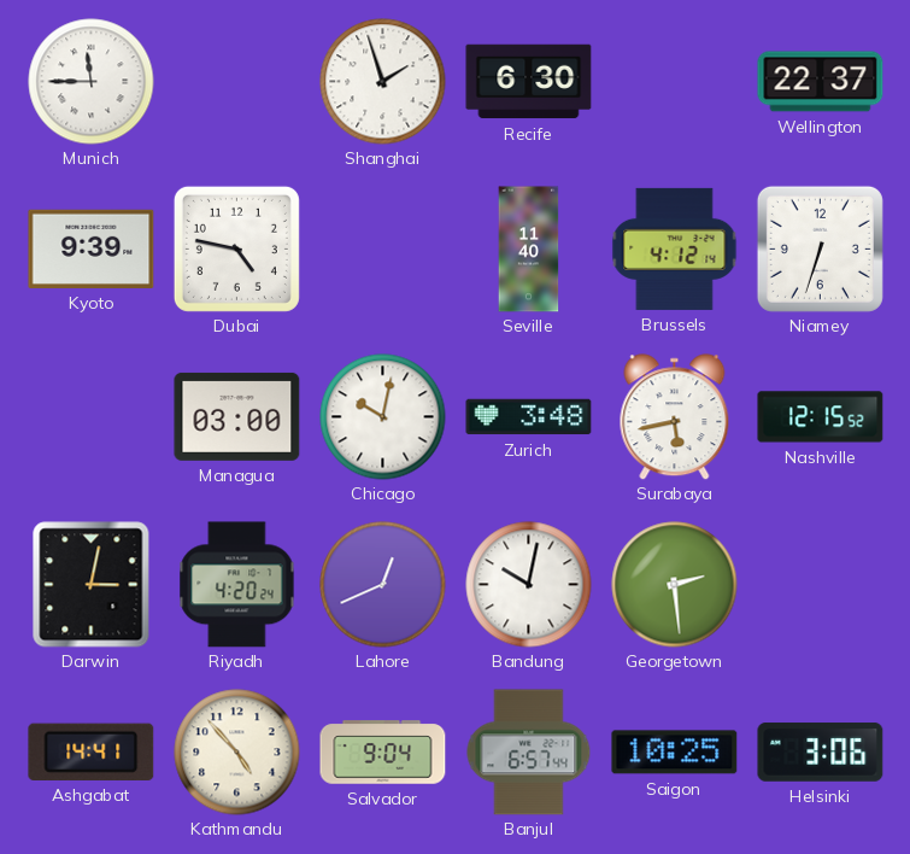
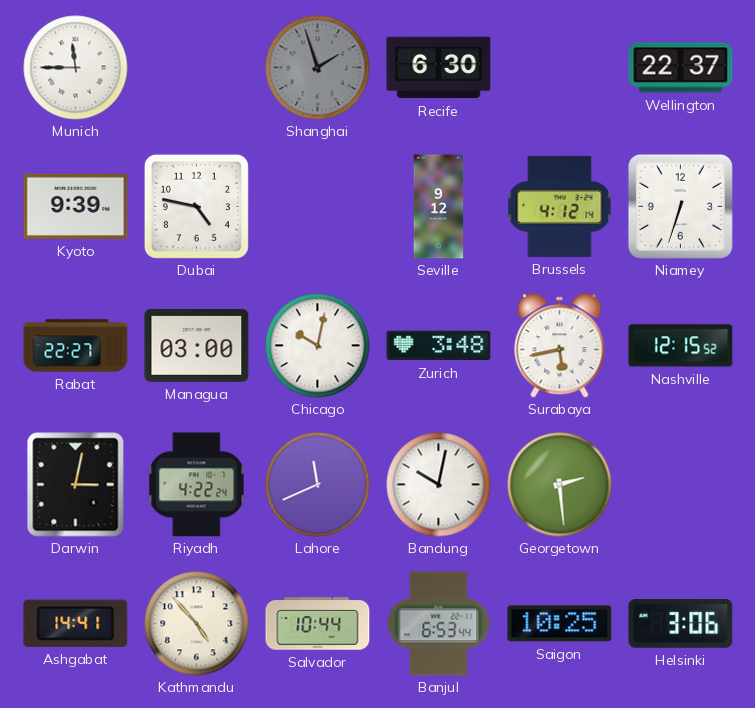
Shanghai dial: white -> grey
Seville: 11:40 -> 9:12
Rabat: none -> 22:27
Riyadh: 4:20 -> 4:22
Lahore: 12:41 -> 11:41
Salvador: 9:04 -> 10:44
Banjul: 6:57 -> 6:53
